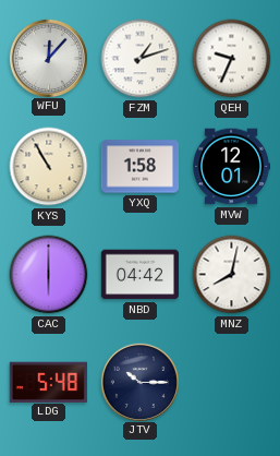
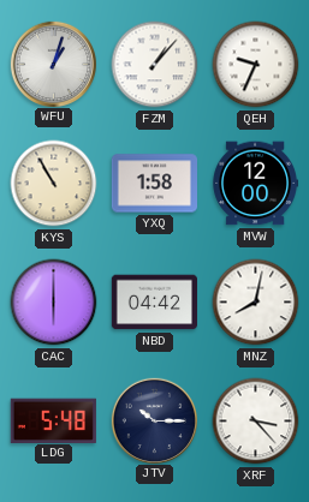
WFU: 12:07 -> 1:03
FZM: 1:12 -> 1:07
MVW: 12:01 -> 12:00
XRF: none -> 3:23
